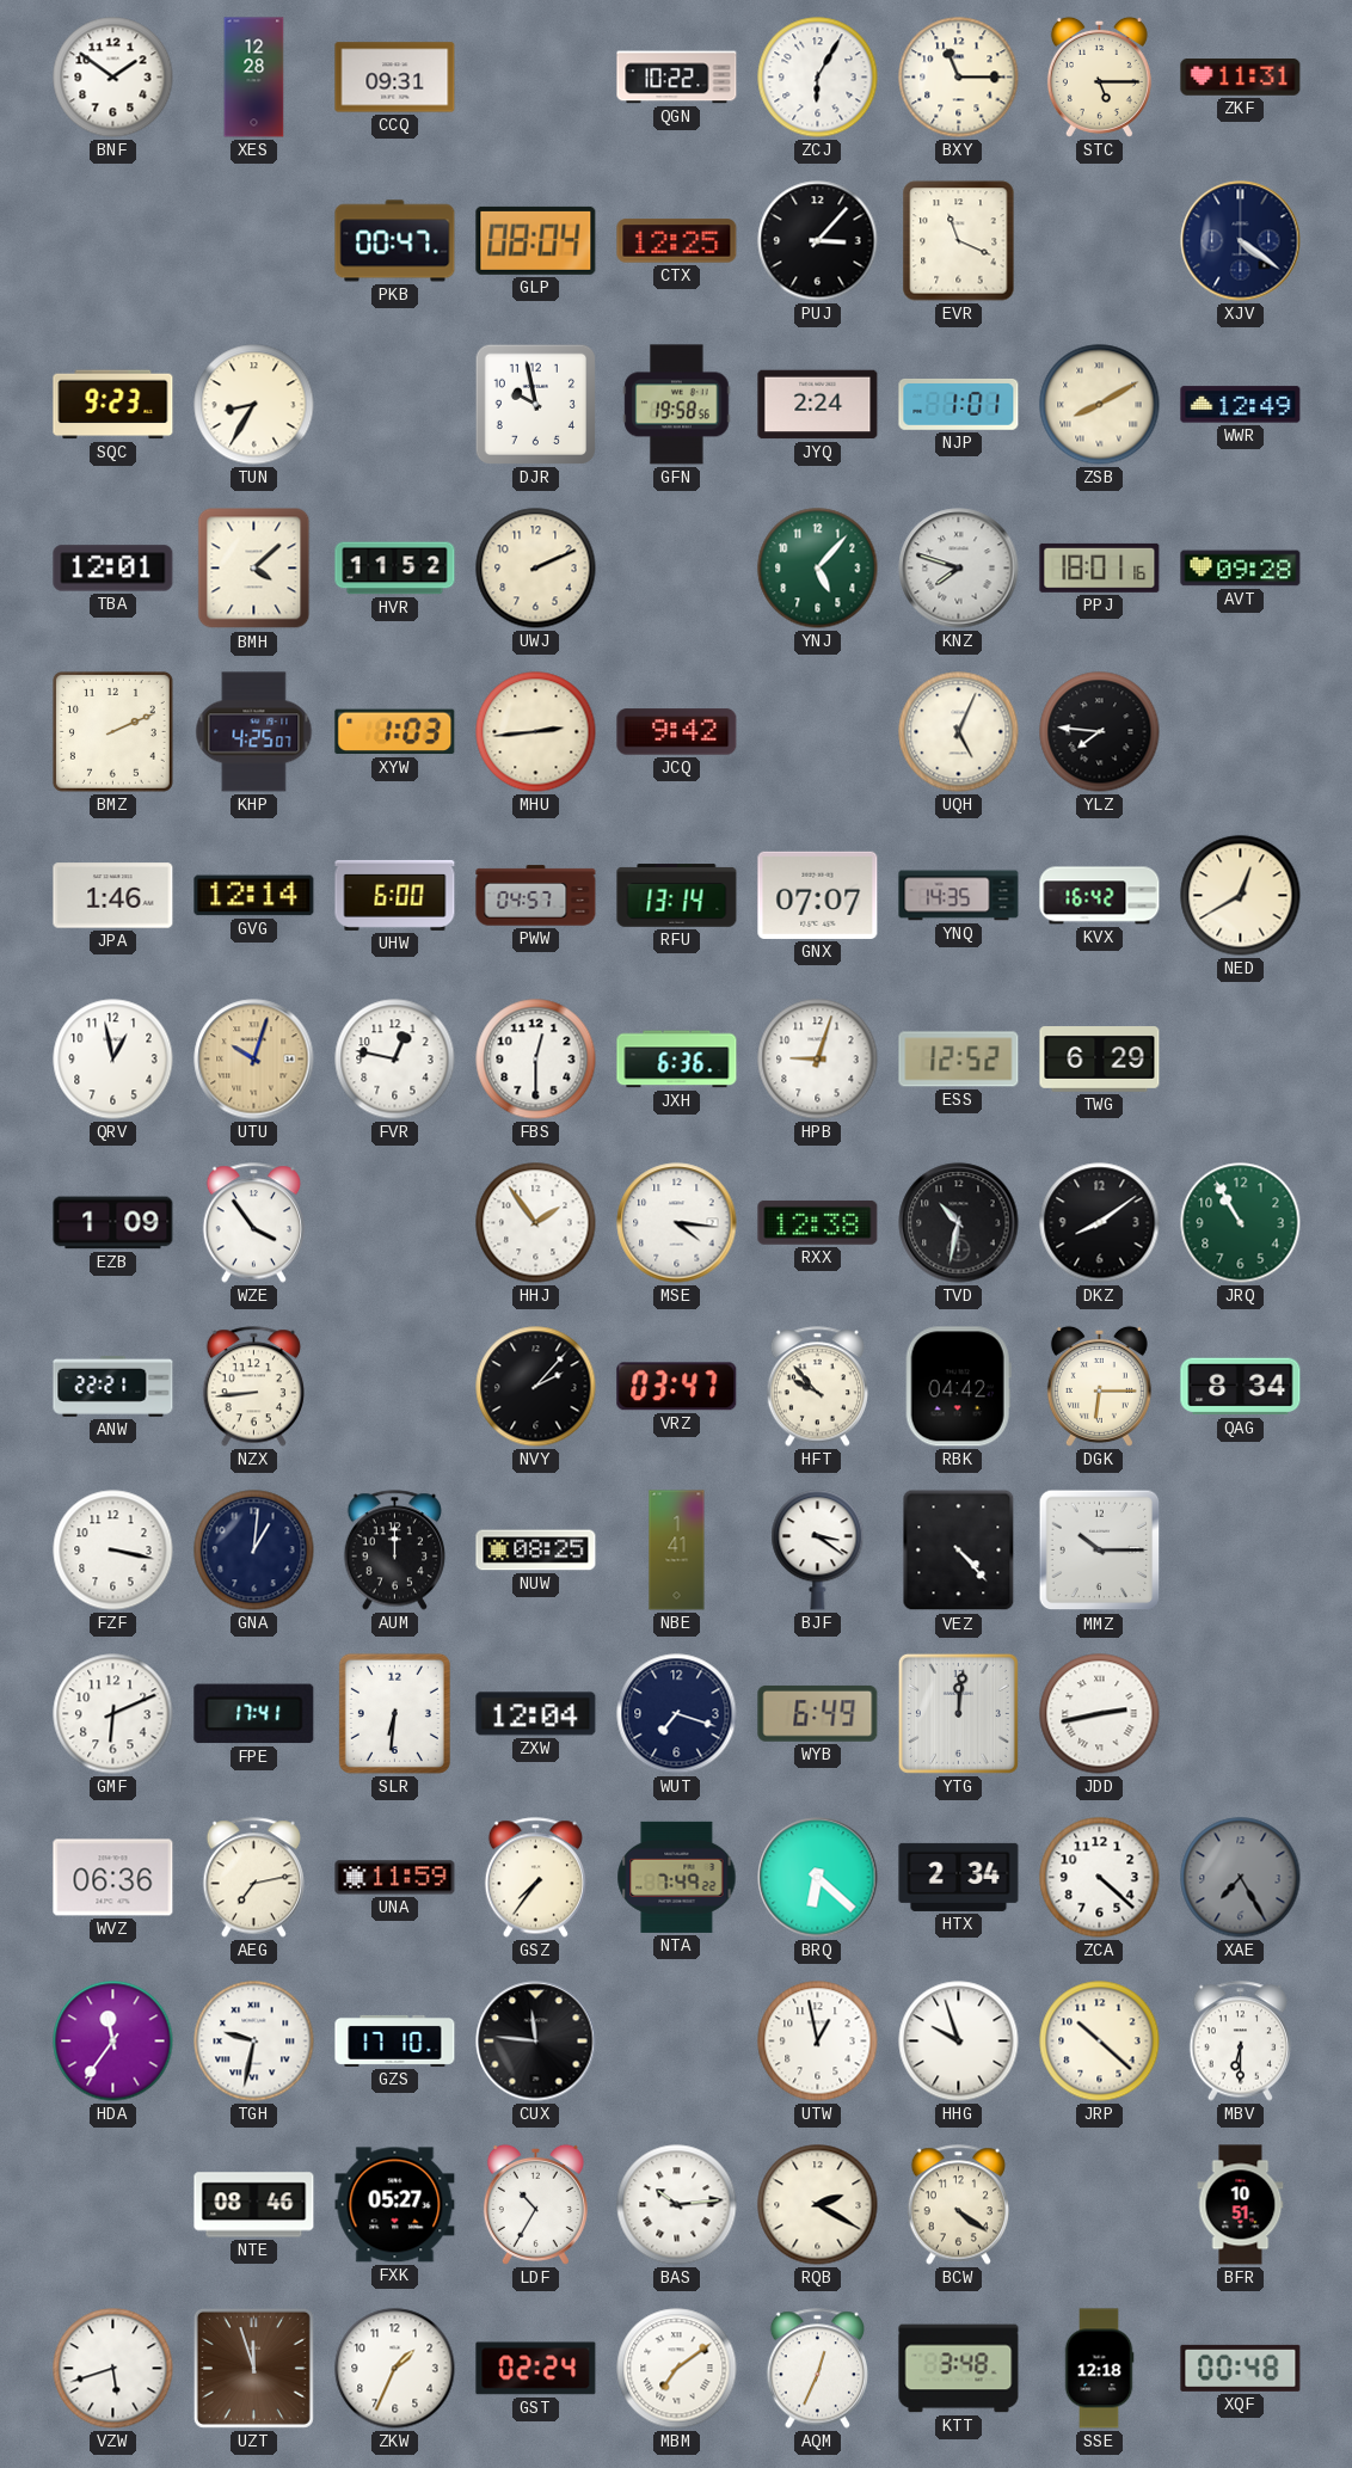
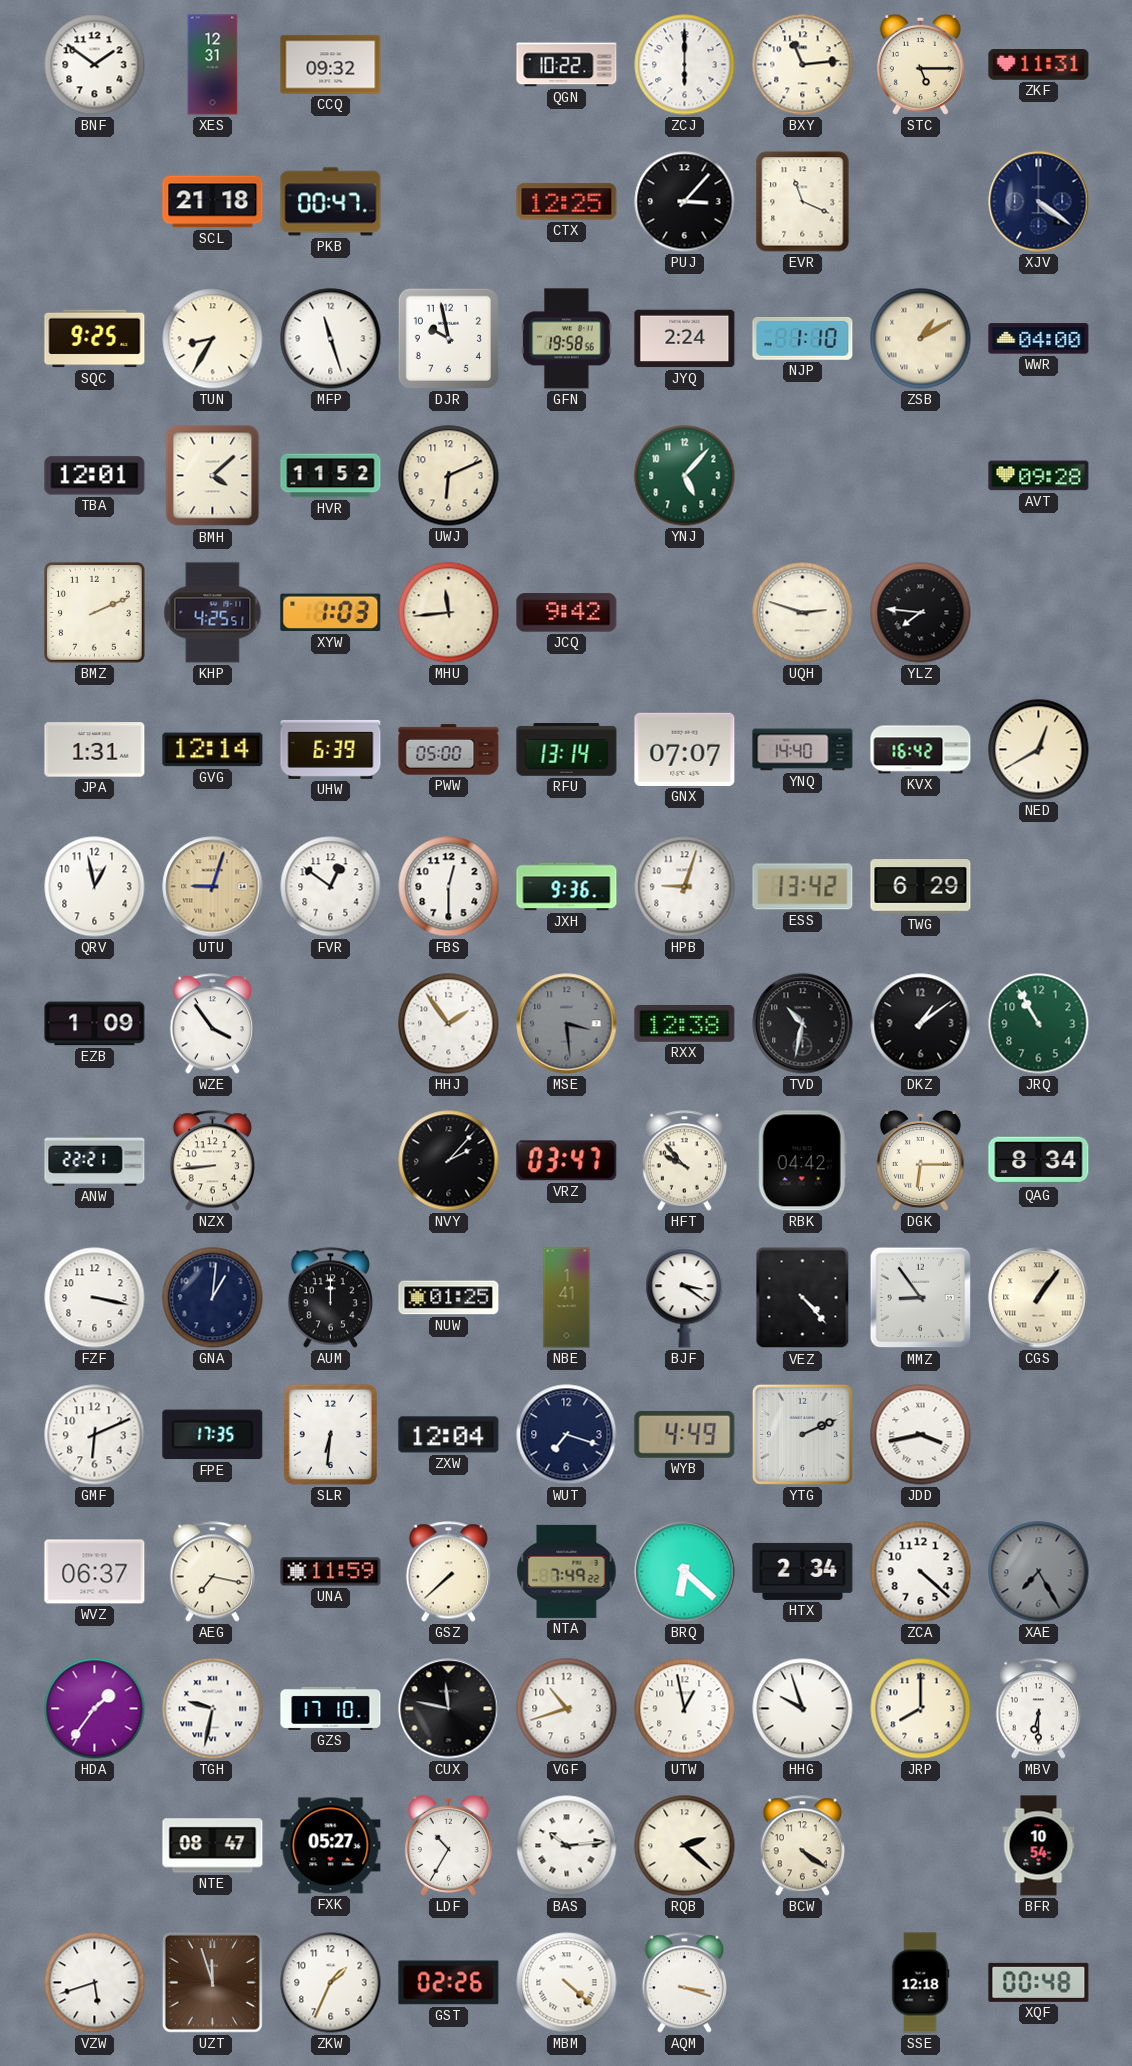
XES: 12:28 -> 12:31
CCQ: 09:31 -> 09:32
ZCJ: 6:05 -> 6:00
BXY: 11:15 -> 11:14
SCL: none -> 21:18
GLP: 08:04 -> none
SQC: 9:23 -> 9:25
MFP: none -> 11:27
NJP: 1:01 -> 1:10
ZSB: 8:10 -> 1:10
WWR: 12:49 -> 04:00
UWJ: 2:11 -> 6:11
KNZ: 7:48 -> none
PPJ: 18:01 -> none
KHP: 4:25:07 -> 4:25:51
MHU: 2:44 -> 11:44
UQH: 5:04 -> 2:48
JPA: 1:46 -> 1:31
UHW: 6:00 -> 6:39
PWW: 04:57 -> 05:00
YNQ: 14:35 -> 14:40
UTU: 10:03 -> 9:03
FVR: 12:47 -> 12:51
JXH: 6:36 -> 9:36
ESS: 12:52 -> 13:42
MSE: 4:16 -> 3:29
MSE dial: white -> grey
DKZ: 8:09 -> 1:09
NUW: 08:25 -> 01:25
MMZ: 10:15 -> 8:54
CGS: none -> 1:06
FPE: 17:41 -> 17:35
WYB: 6:49 -> 4:49
YTG: 12:01 -> 2:11
JDD: 2:43 -> 3:43
WVZ: 06:36 -> 06:37
AEG: 7:13 -> 7:17
GSZ: 7:36 -> 7:38
HDA: 11:36 -> 1:36
CUX: 11:46 -> 11:47
VGF: none -> 10:42
JRP: 10:22 -> 8:00
NTE: 08:46 -> 08:47
RQB: 2:20 -> 2:22
BFR: 10:51 -> 10:54
GST: 02:24 -> 02:26
MBM: 7:09 -> 4:22
AQM: 12:34 -> 3:18
KTT: 3:48 -> none
